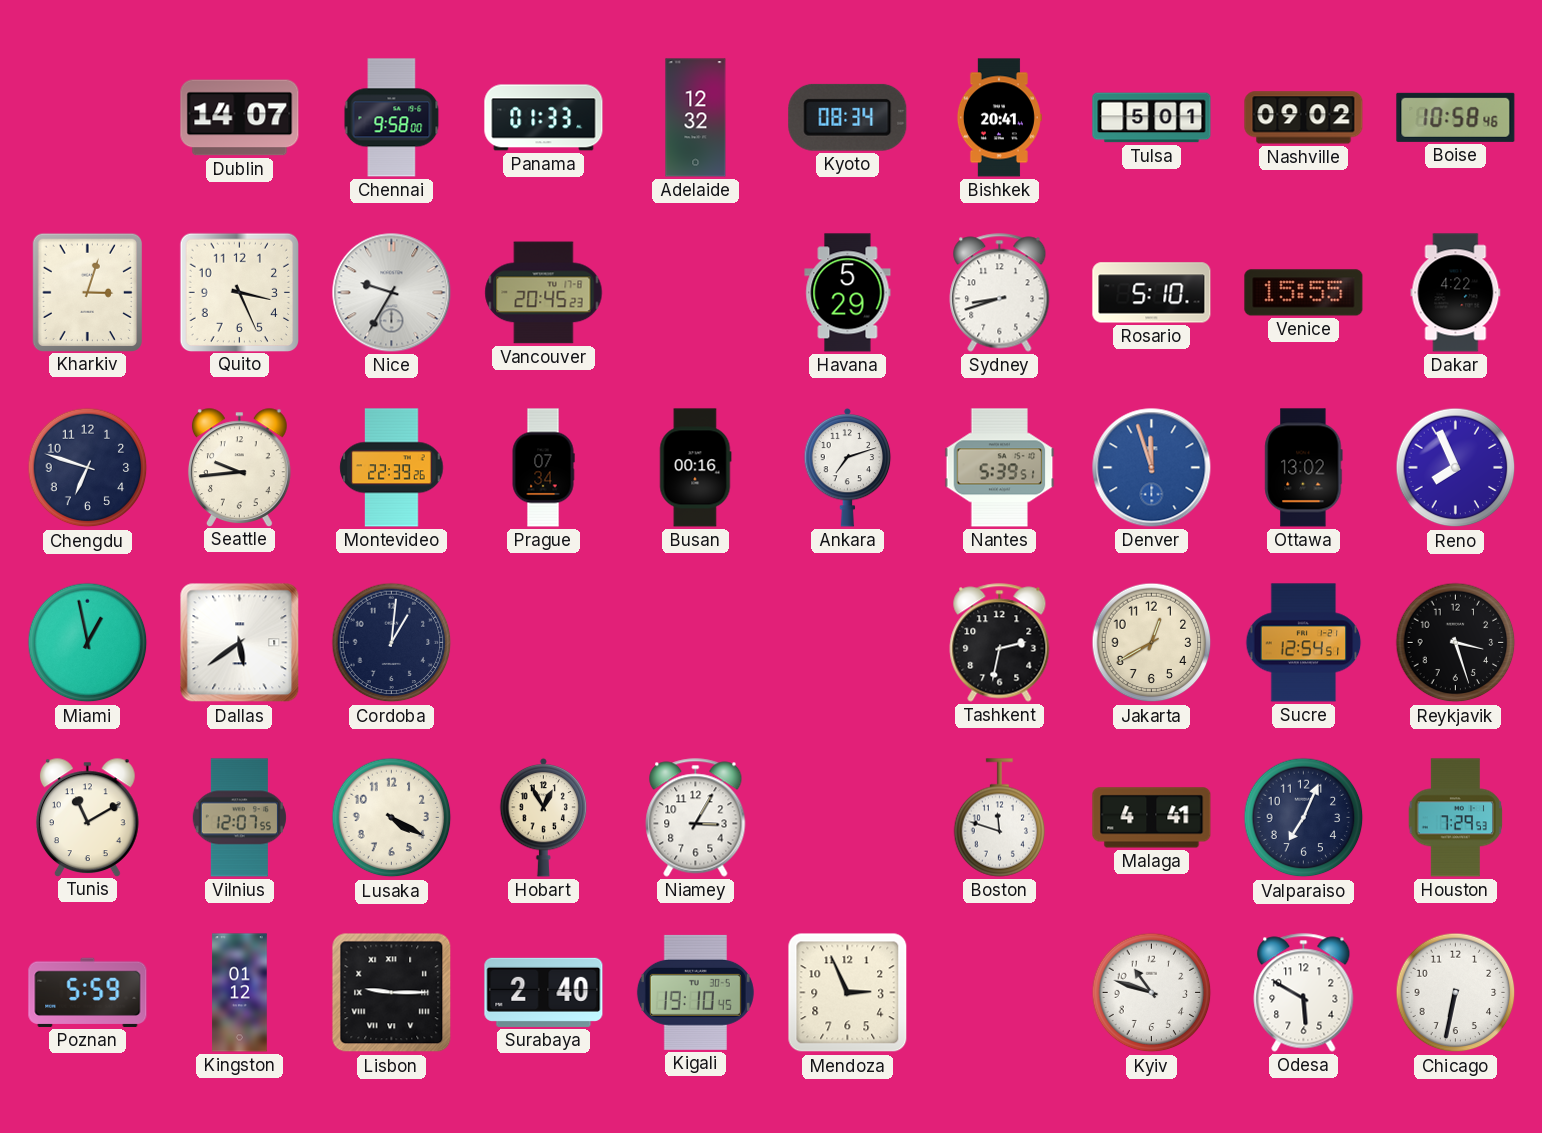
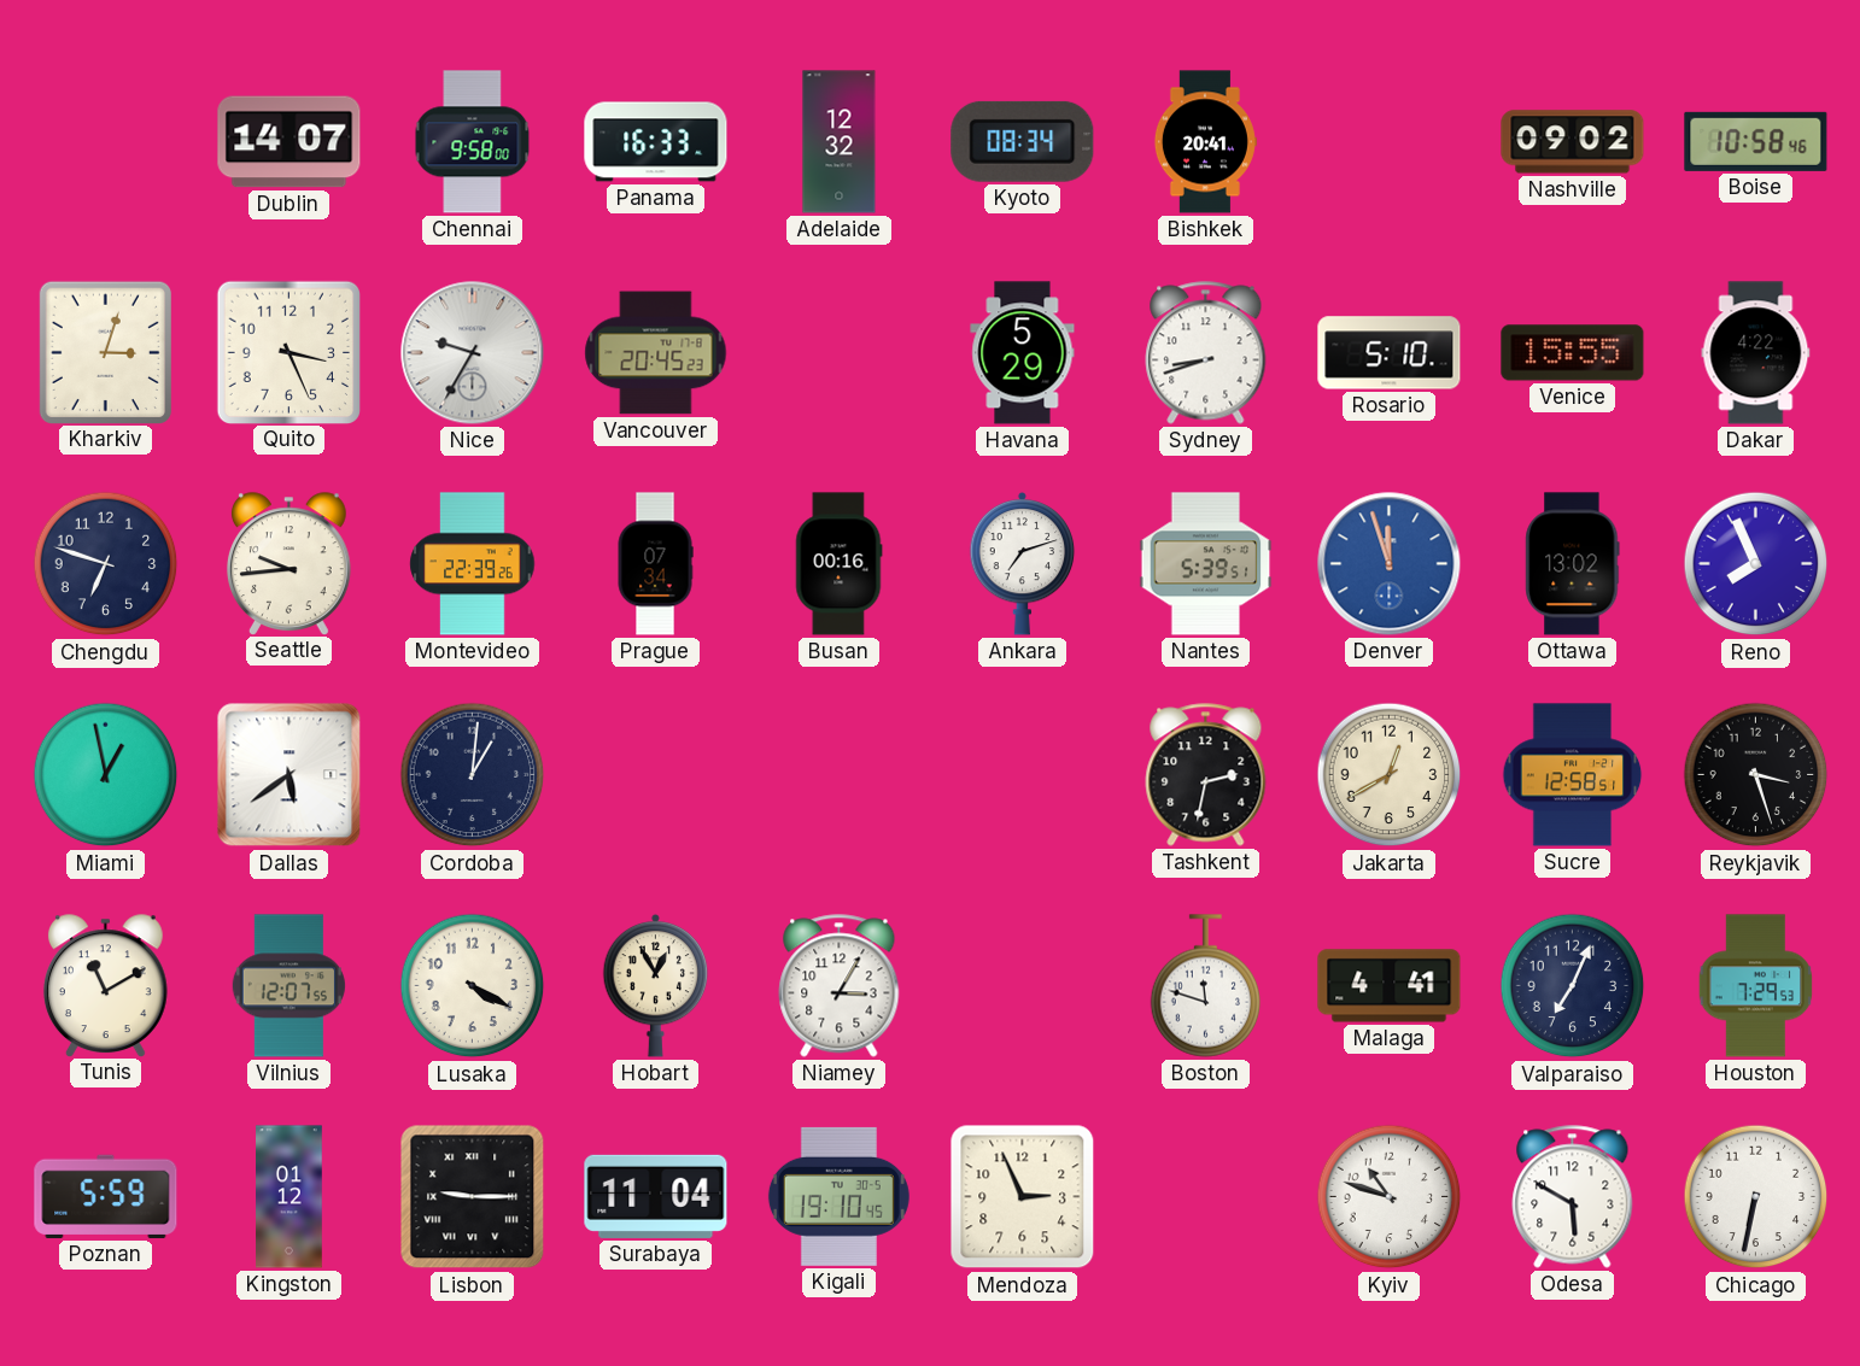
Panama: 01:33 -> 16:33
Tulsa: 5:01 -> none
Sucre: 12:54 -> 12:58
Surabaya: 2:40 -> 11:04
